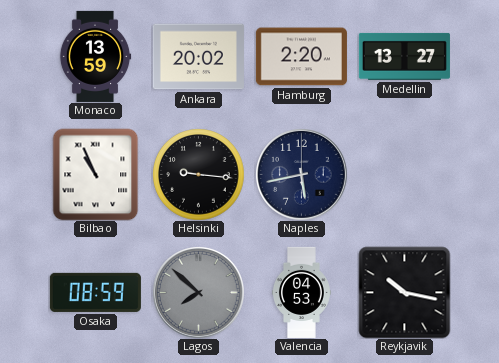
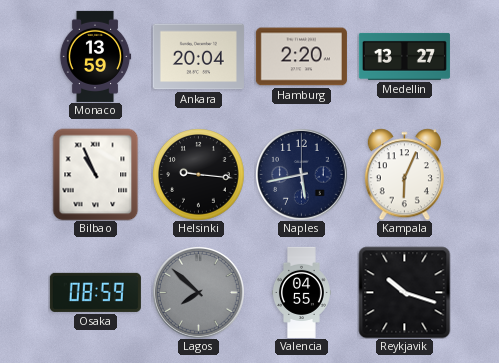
Ankara: 20:02 -> 20:04
Kampala: none -> 6:04
Valencia: 04:53 -> 04:55
Reykjavik: 10:17 -> 10:18
